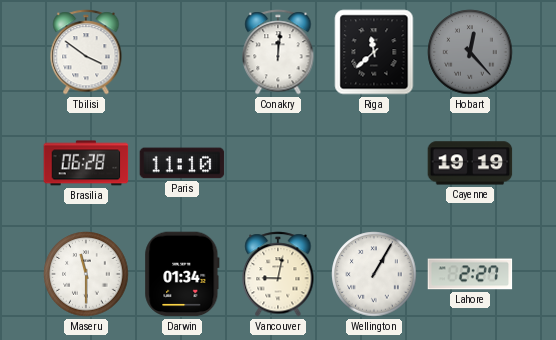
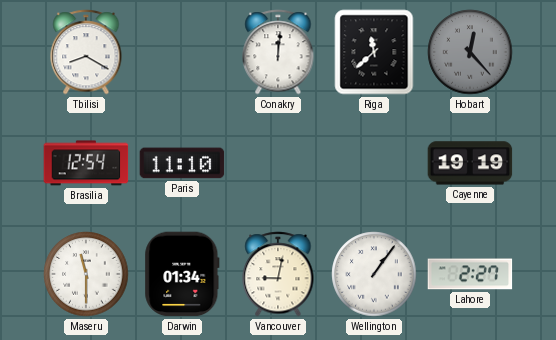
Tbilisi: 3:51 -> 8:20
Brasilia: 06:28 -> 12:54
Wellington: 1:05 -> 1:06
